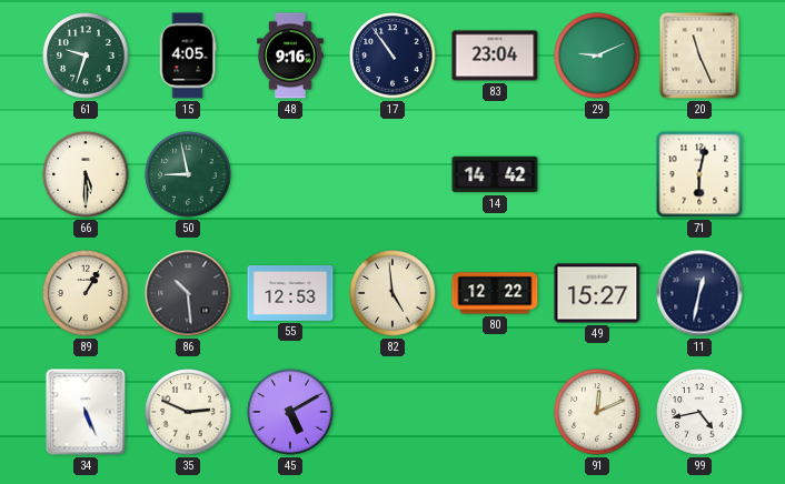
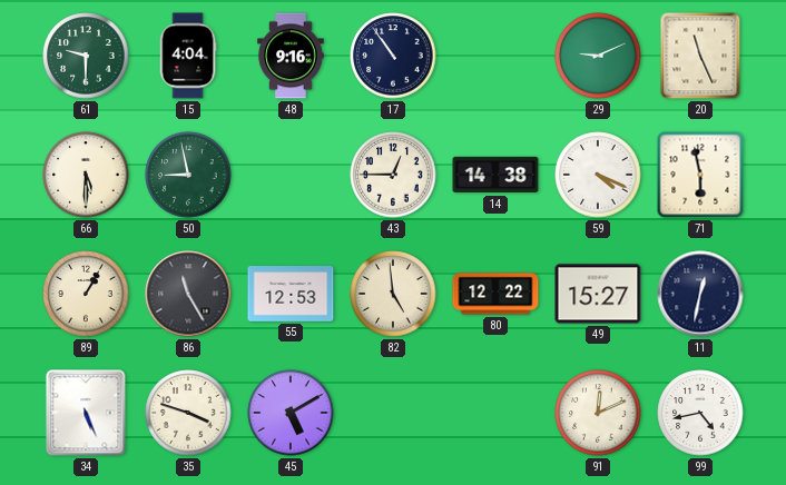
61: 9:33 -> 9:30
15: 4:05 -> 4:04
83: 23:04 -> none
43: none -> 12:45
14: 14:42 -> 14:38
59: none -> 4:19
71: 6:02 -> 5:58
86: 10:29 -> 11:25
35: 2:49 -> 3:48
